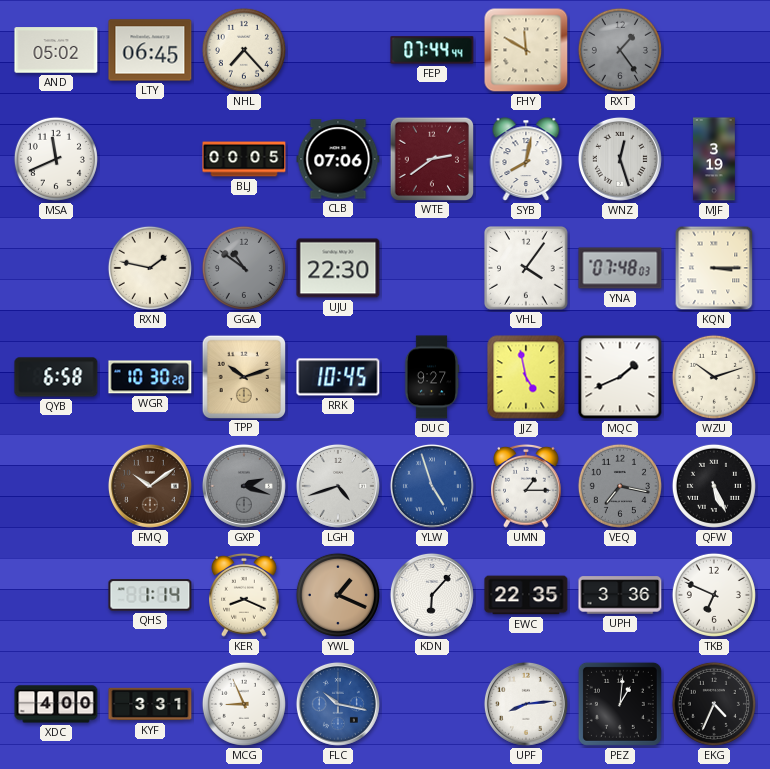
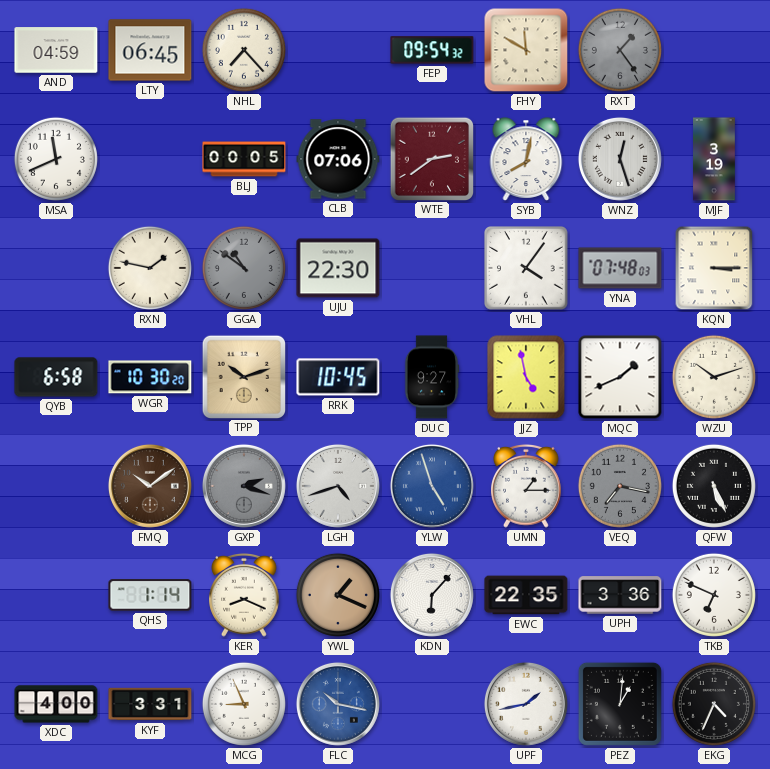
AND: 05:02 -> 04:59
FEP: 07:44 -> 09:54
UPF: 8:14 -> 1:43
